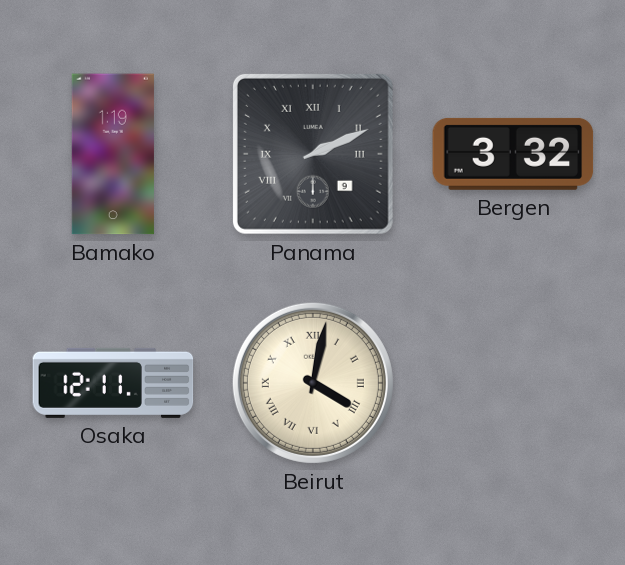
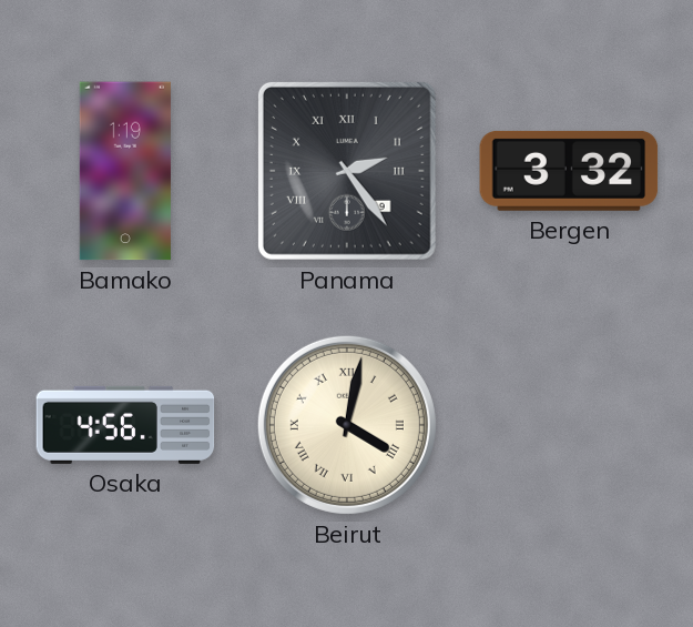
Panama: 2:11 -> 2:24
Osaka: 12:11 -> 4:56
